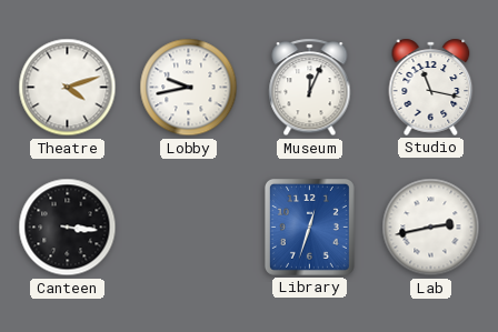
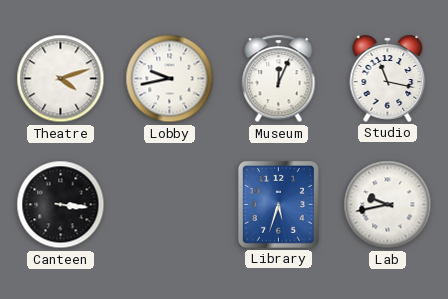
Library: 12:33 -> 5:33
Lab: 2:43 -> 9:43
